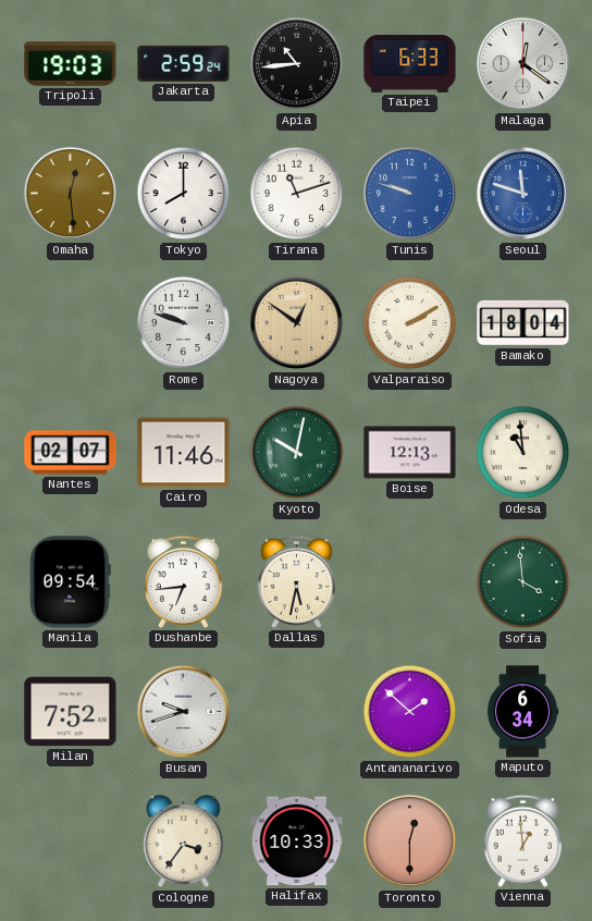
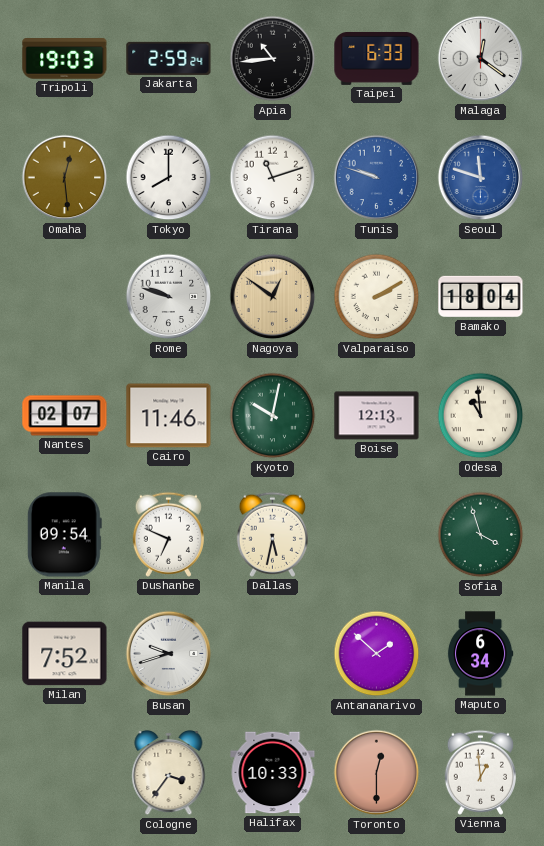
Dushanbe: 6:44 -> 6:49
Sofia: 3:59 -> 3:57
